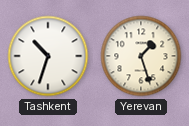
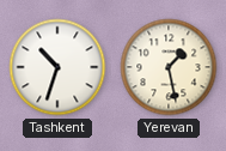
Yerevan: 1:27 -> 1:28
